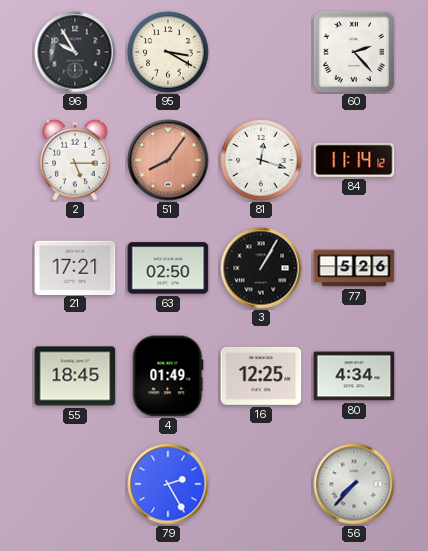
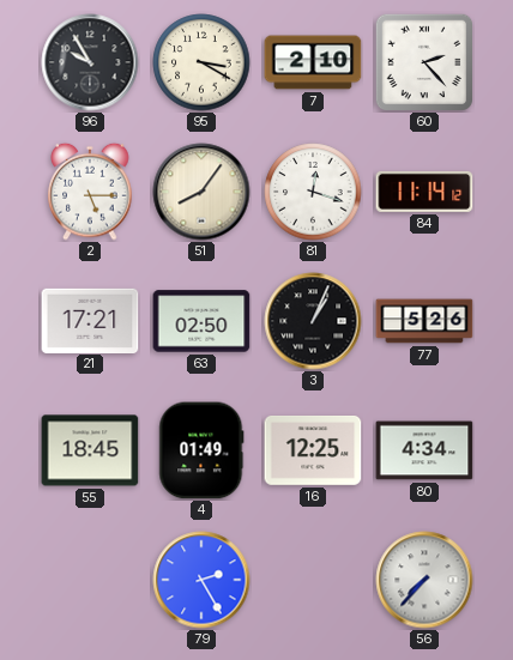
7: none -> 2:10
51 dial: salmon -> cream
3: 1:05 -> 1:04
